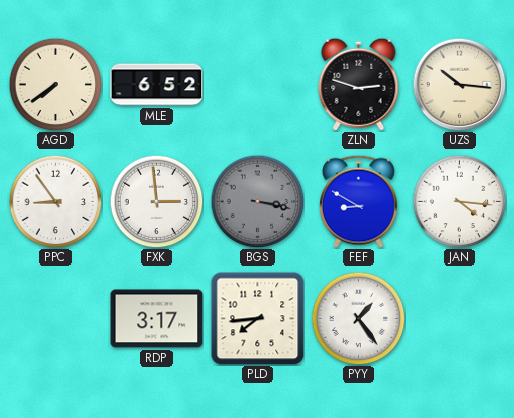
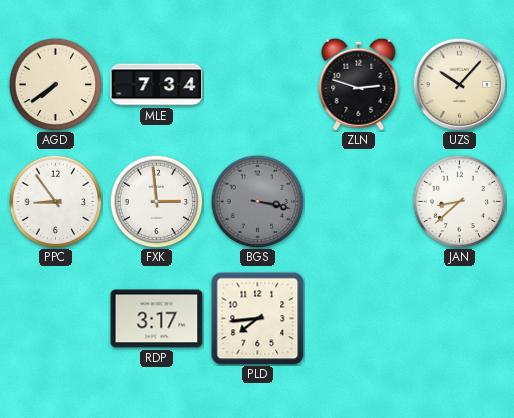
MLE: 6:52 -> 7:34
UZS: 10:16 -> 10:07
FEF: 8:50 -> none
JAN: 4:16 -> 8:38
PYY: 1:24 -> none
